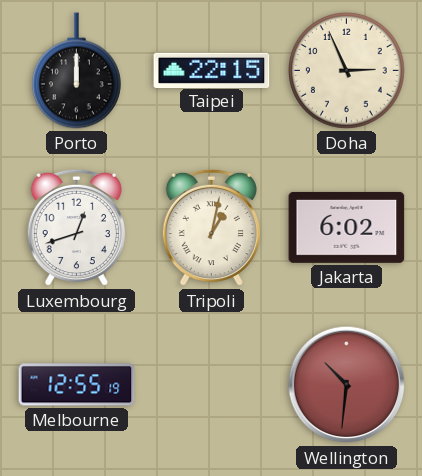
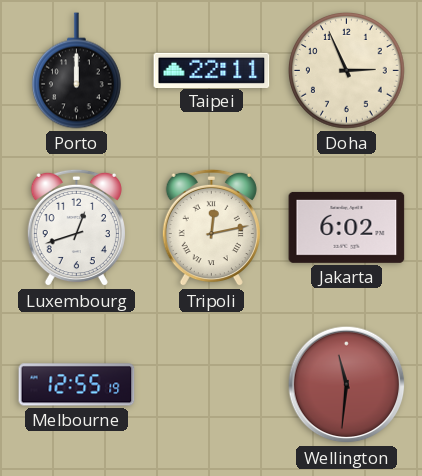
Taipei: 22:15 -> 22:11
Tripoli: 1:02 -> 12:13
Wellington: 10:31 -> 11:31
